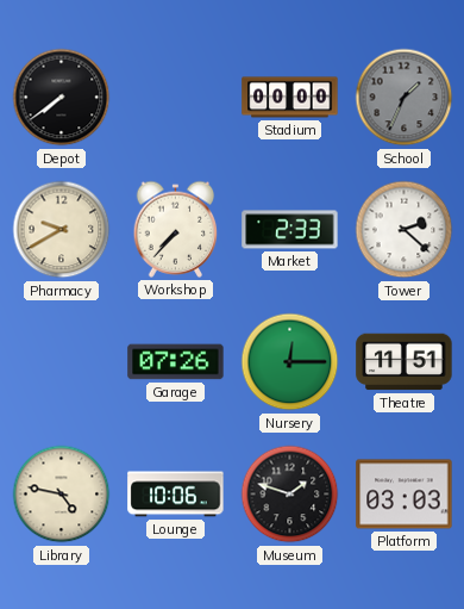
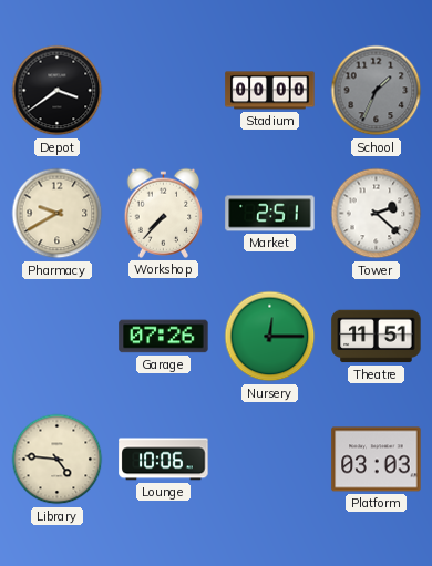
Depot: 7:39 -> 3:39
Market: 2:33 -> 2:51
Library: 4:47 -> 4:46
Museum: 1:48 -> none
